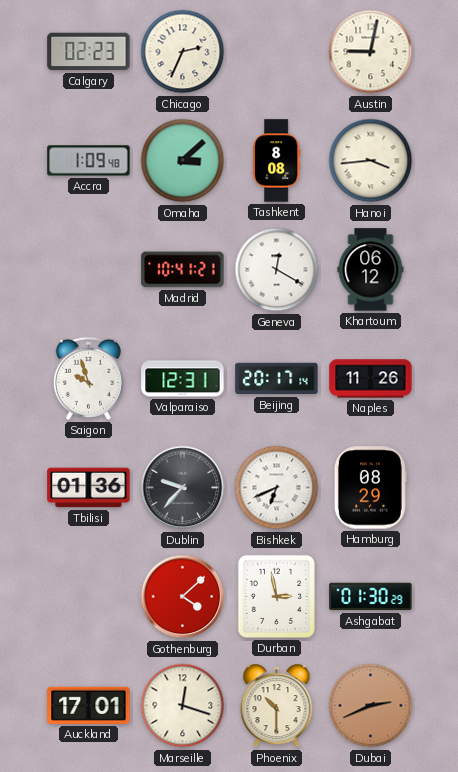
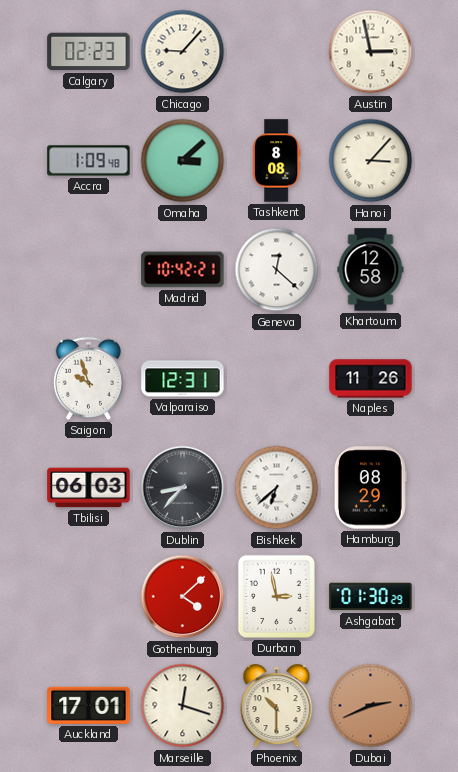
Chicago: 2:34 -> 9:07
Austin: 9:02 -> 2:58
Hanoi: 3:44 -> 3:07
Madrid: 10:41 -> 10:42
Geneva: 12:20 -> 12:22
Khartoum: 06:12 -> 12:58
Beijing: 20:17 -> none
Tbilisi: 01:36 -> 06:03
Dublin: 9:37 -> 8:37
Bishkek: 6:41 -> 6:38
